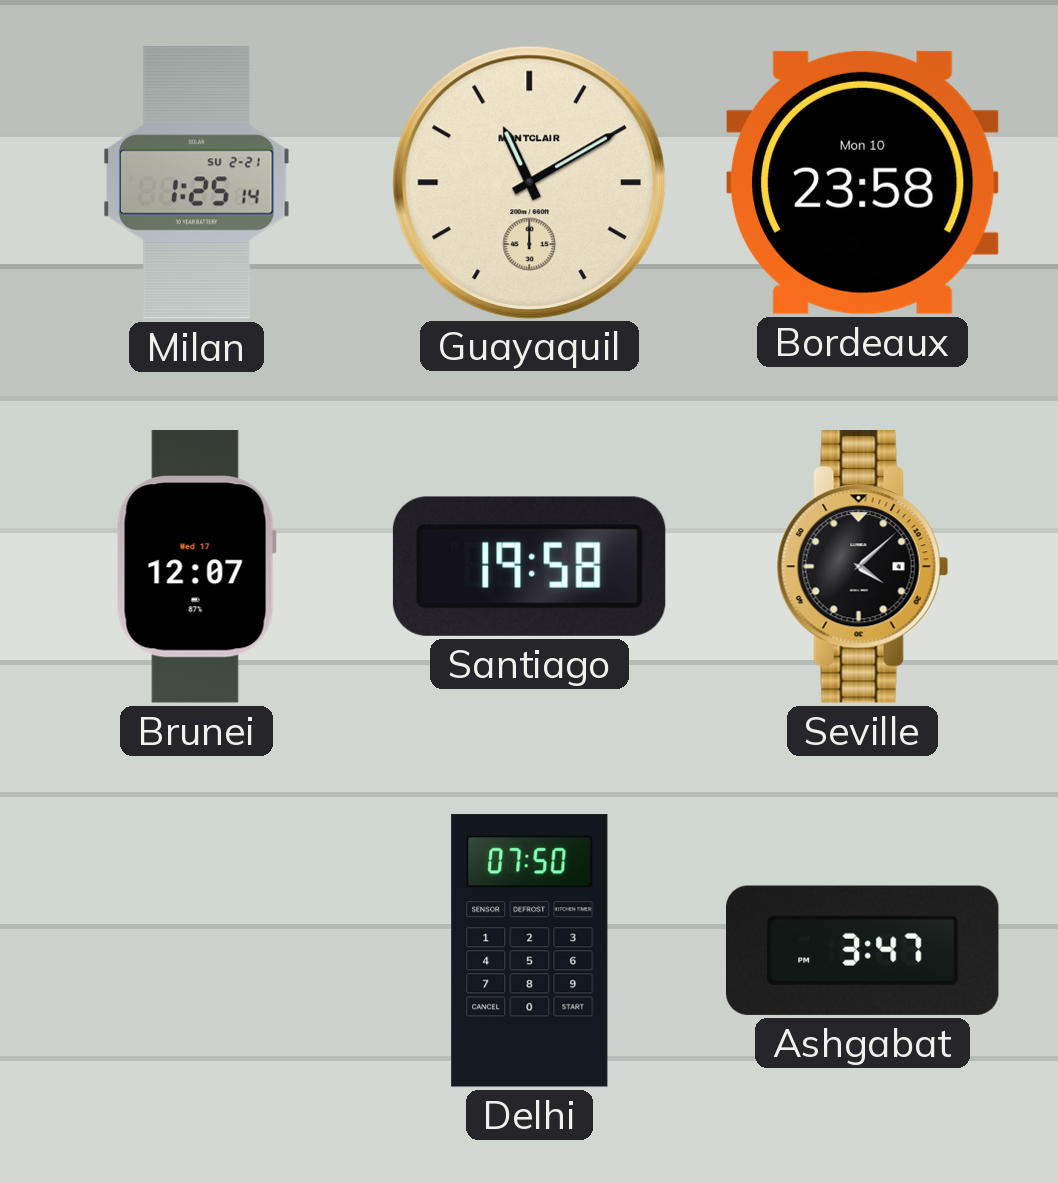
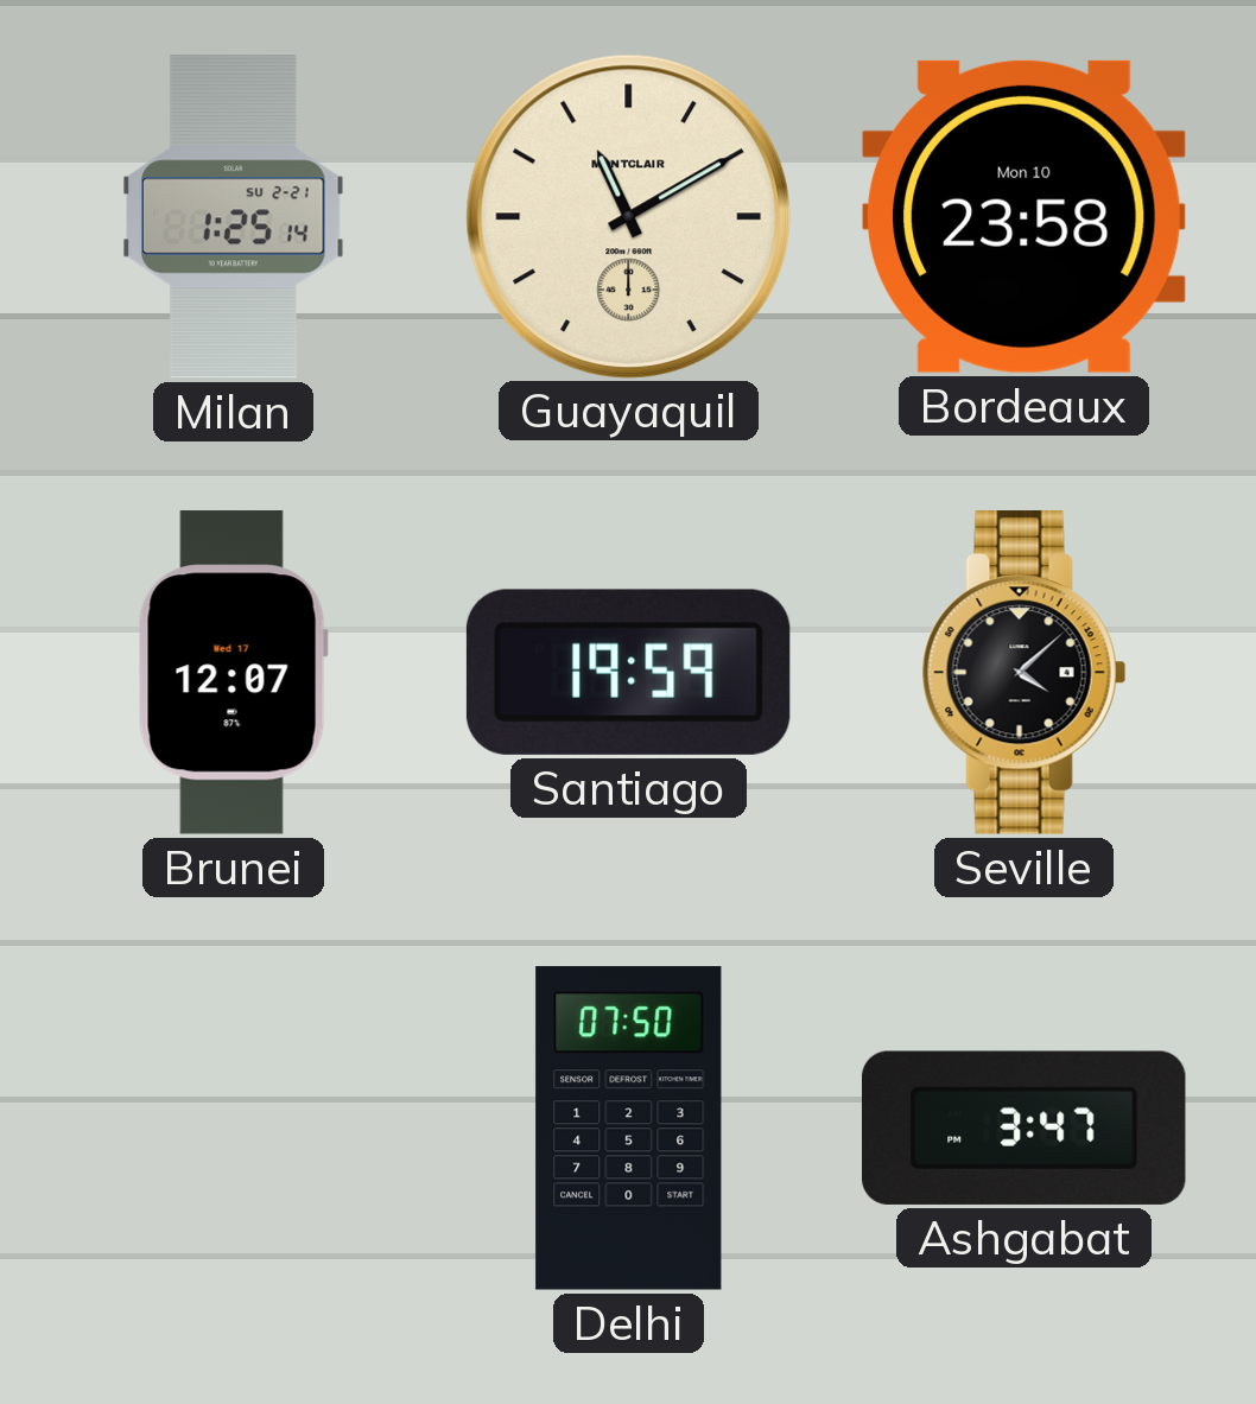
Santiago: 19:58 -> 19:59
